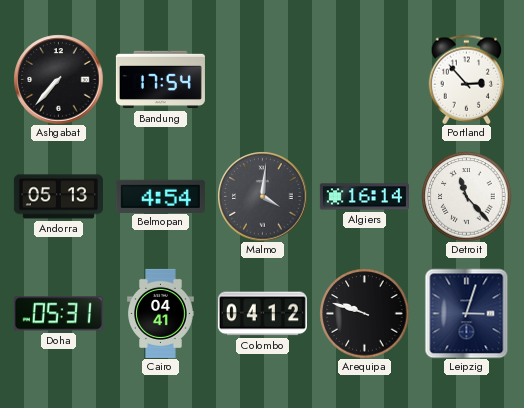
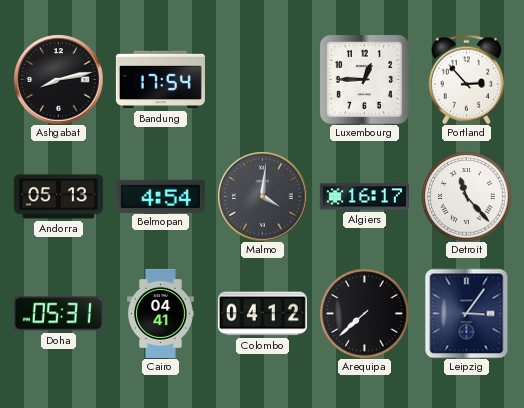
Ashgabat: 7:37 -> 8:13
Luxembourg: none -> 12:45
Algiers: 16:14 -> 16:17
Arequipa: 9:48 -> 7:38
Leipzig: 3:03 -> 3:06
